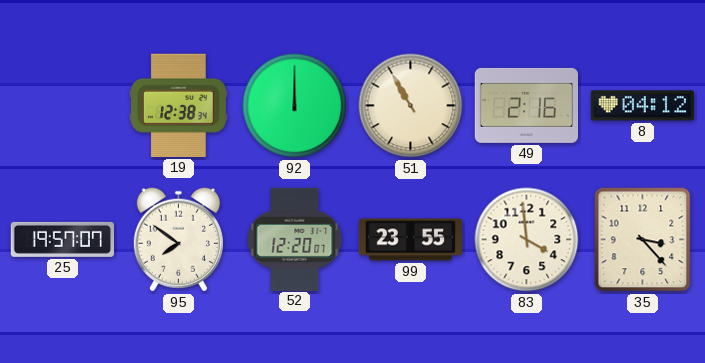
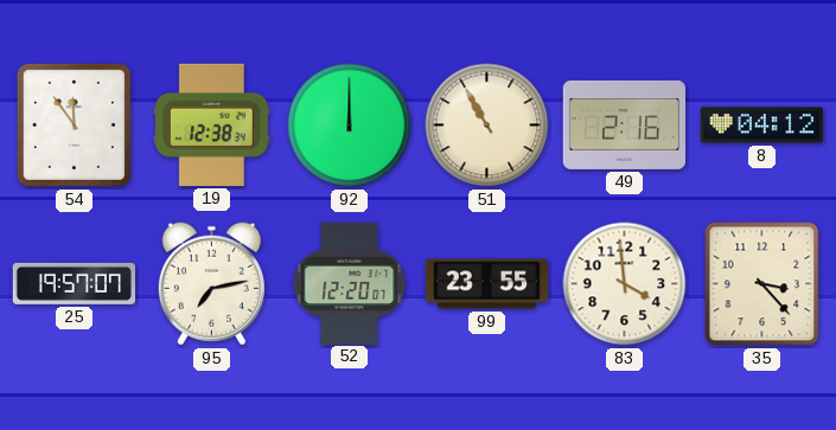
54: none -> 11:54
95: 7:51 -> 7:13
